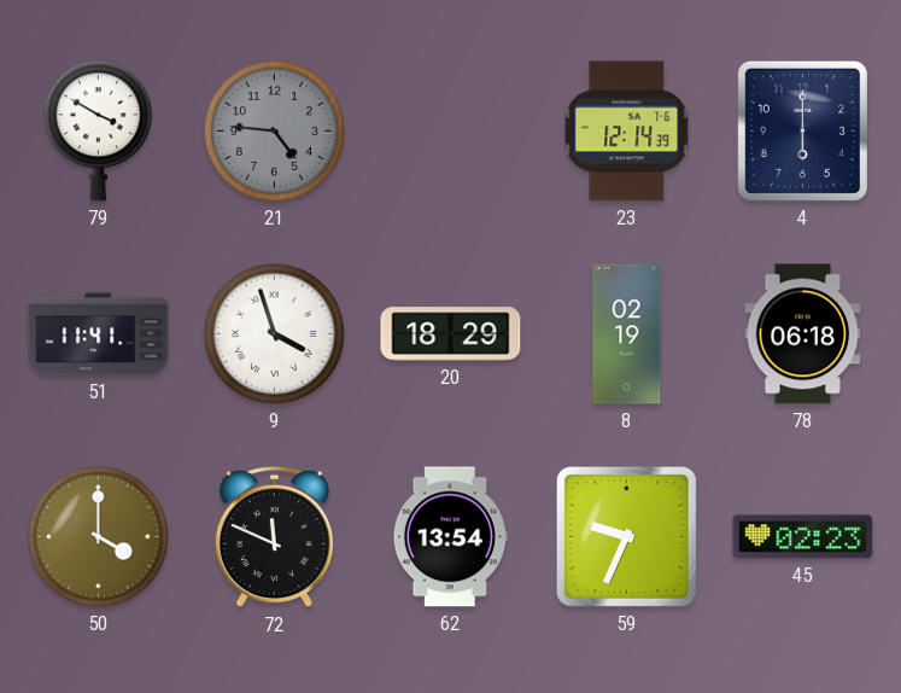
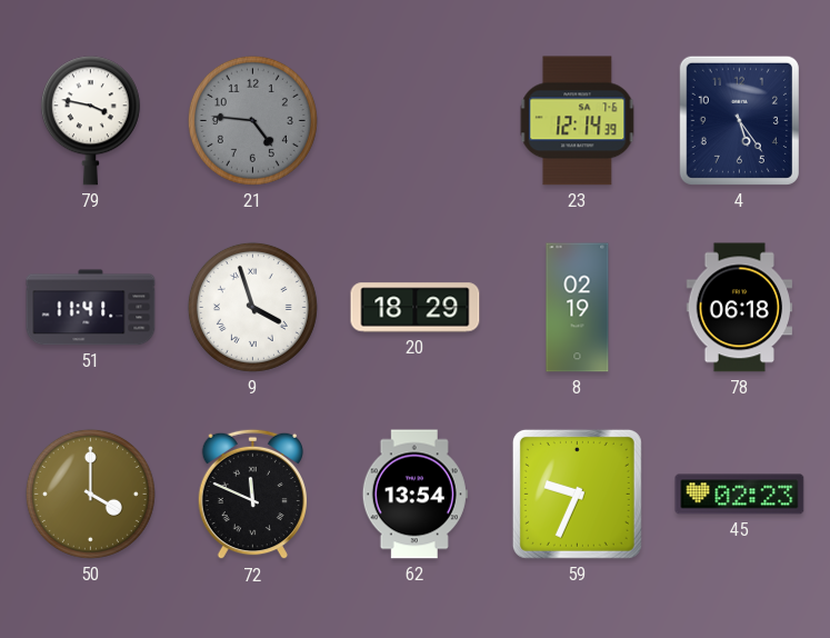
79: 3:50 -> 3:47
4: 6:00 -> 5:24
